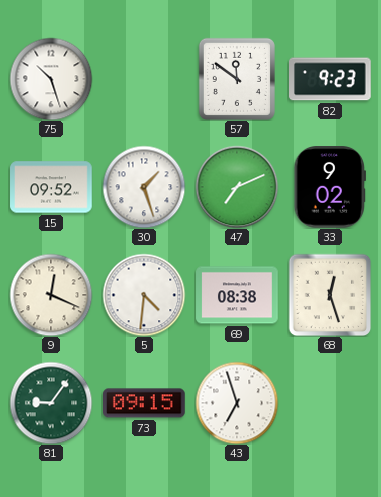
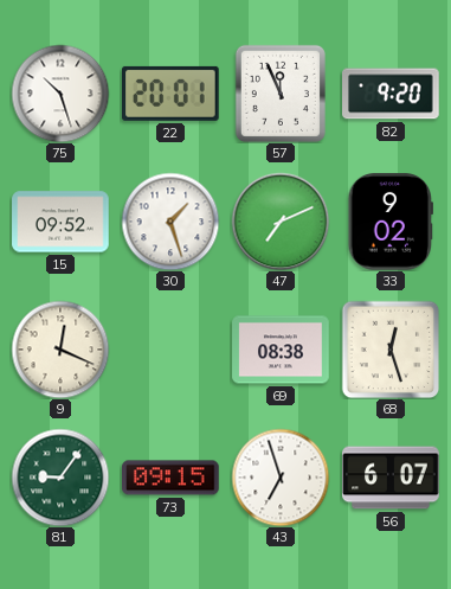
22: none -> 20:01
57: 11:51 -> 11:56
82: 9:23 -> 9:20
5: 4:31 -> none
56: none -> 6:07
